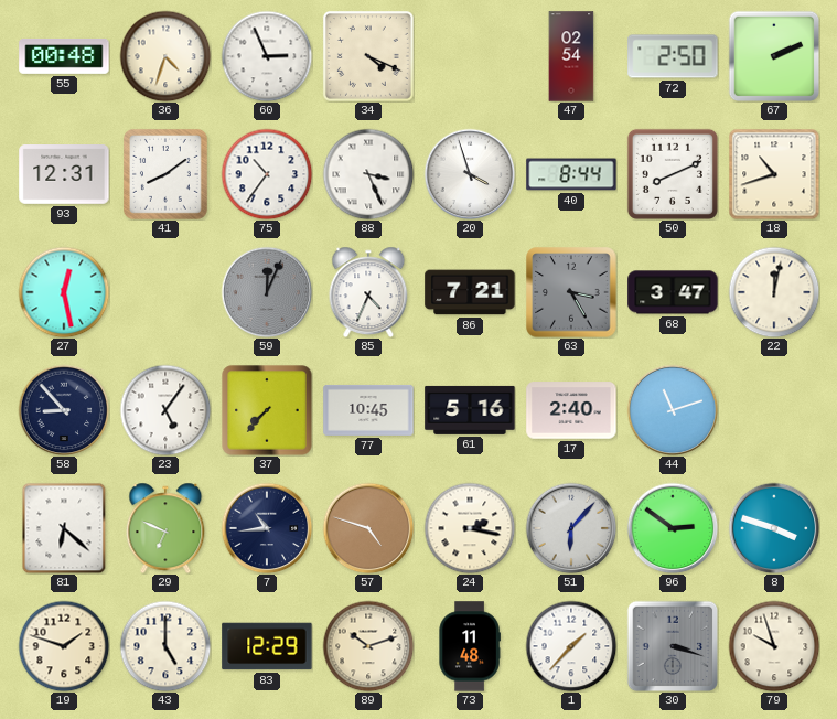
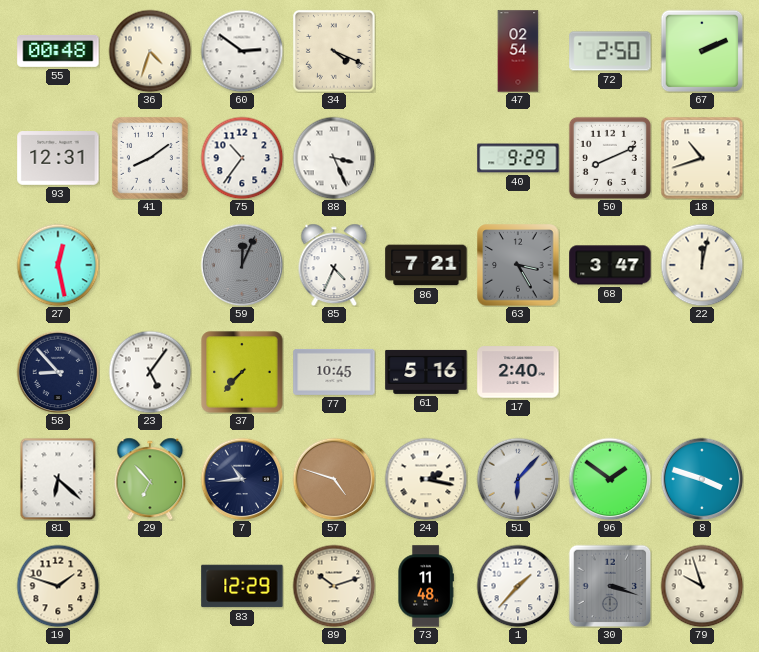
60: 2:56 -> 2:51
20: 3:57 -> none
40: 8:44 -> 9:29
44: 11:12 -> none
29: 6:49 -> 6:53
96: 2:51 -> 1:51
43: 5:00 -> none
